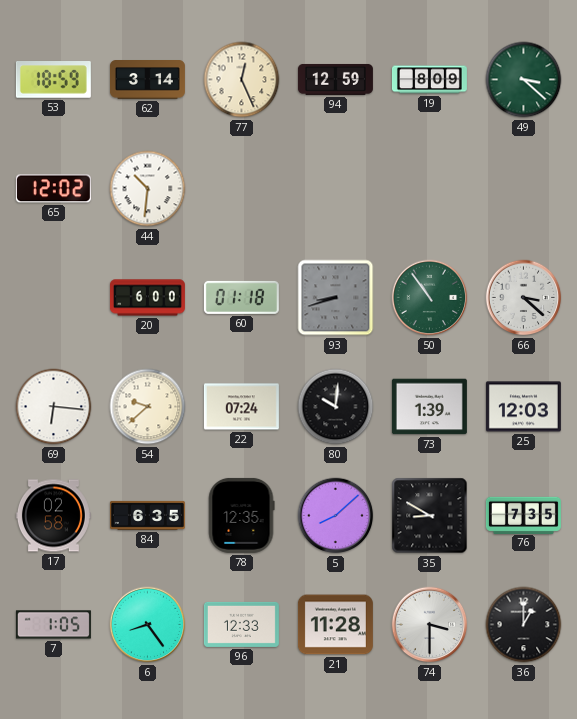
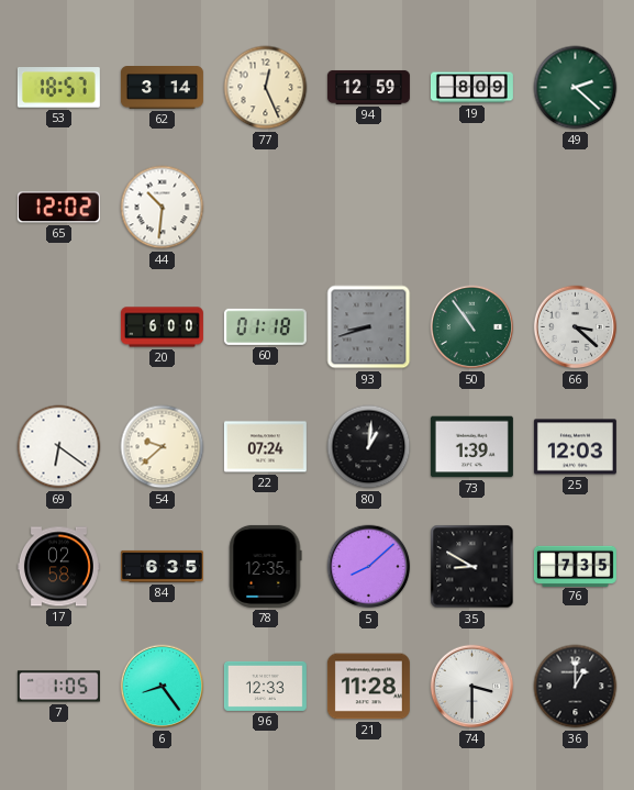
53: 18:59 -> 18:57
49: 3:22 -> 2:22
69: 6:16 -> 6:21
80: 10:01 -> 1:01
